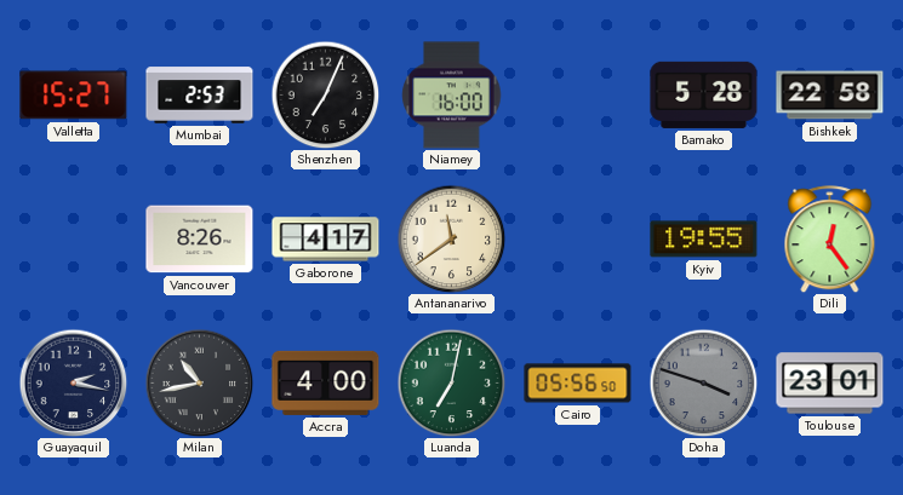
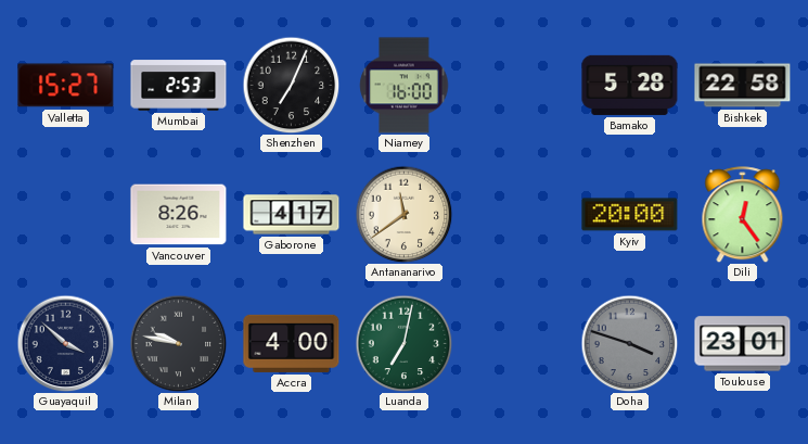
Kyiv: 19:55 -> 20:00
Guayaquil: 2:17 -> 3:52
Milan: 10:43 -> 9:47
Cairo: 05:56 -> none
